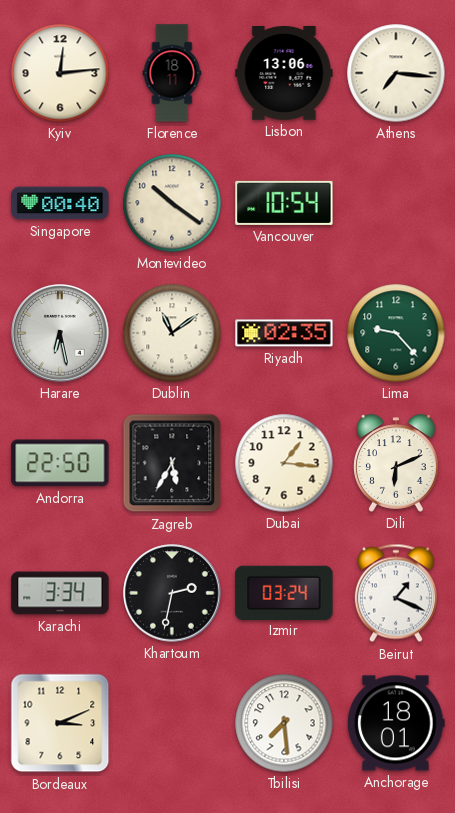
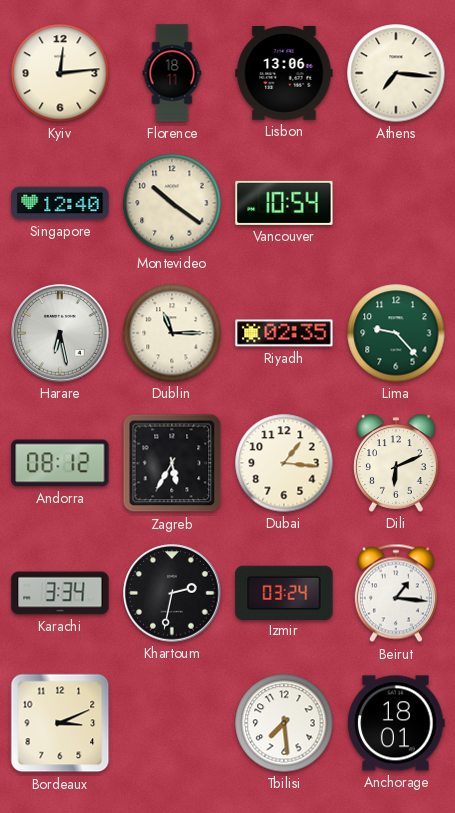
Singapore: 00:40 -> 12:40
Dublin: 11:09 -> 11:15
Andorra: 22:50 -> 08:12
Beirut: 1:19 -> 1:16
